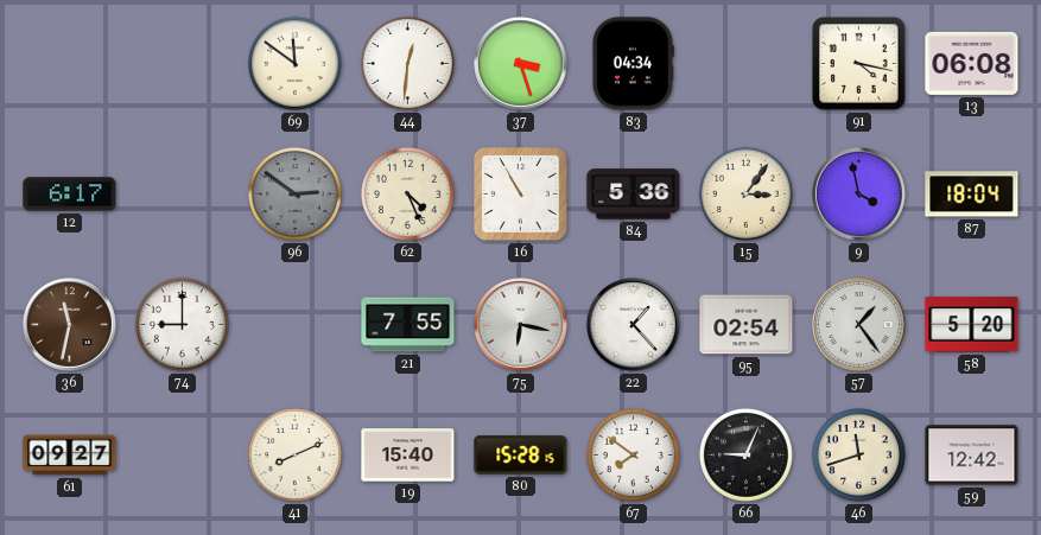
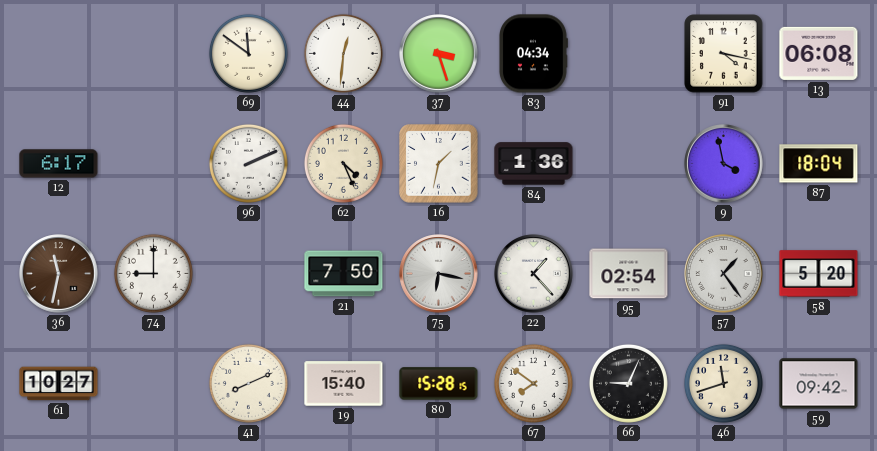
96: 2:51 -> 2:11
96 dial: grey -> white
16: 10:55 -> 1:32
84: 5:36 -> 1:36
15: 3:06 -> none
21: 7:55 -> 7:50
61: 09:27 -> 10:27
59: 12:42 -> 09:42
